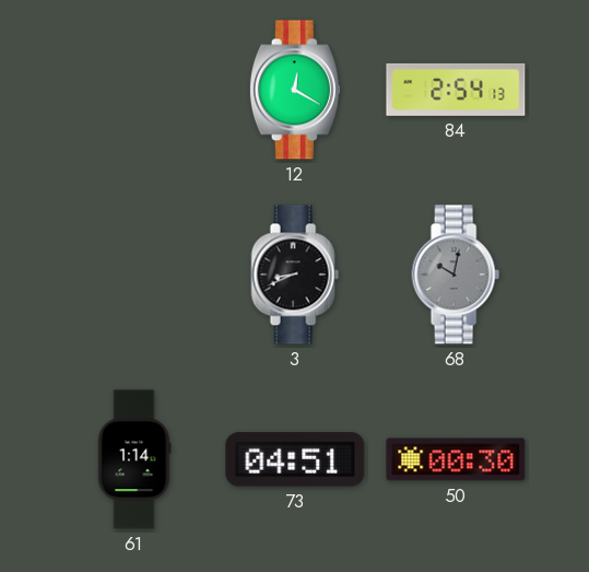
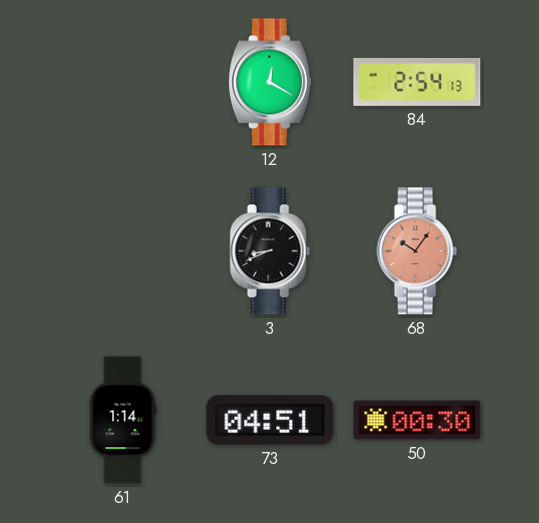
68: 10:02 -> 10:06
68 dial: grey -> salmon
